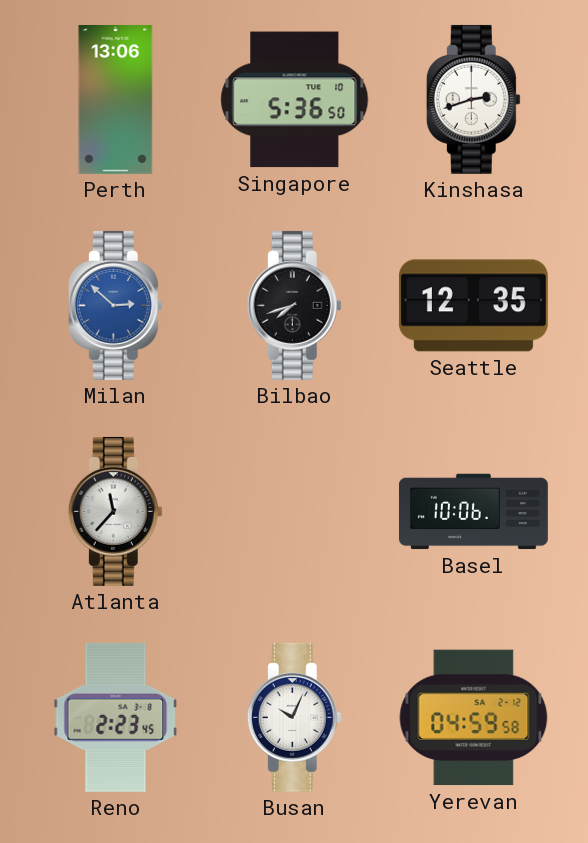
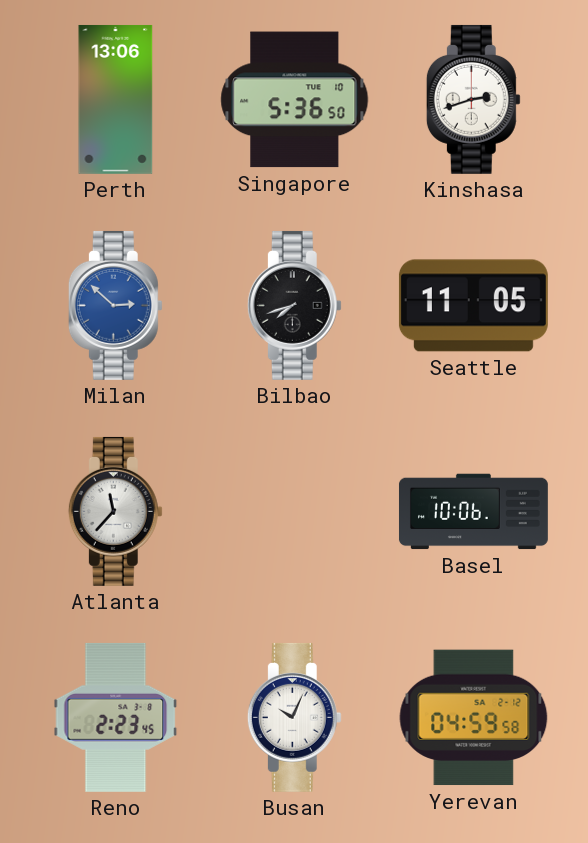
Seattle: 12:35 -> 11:05
